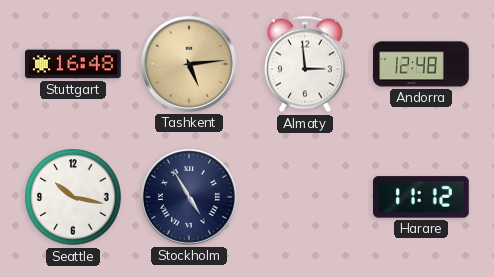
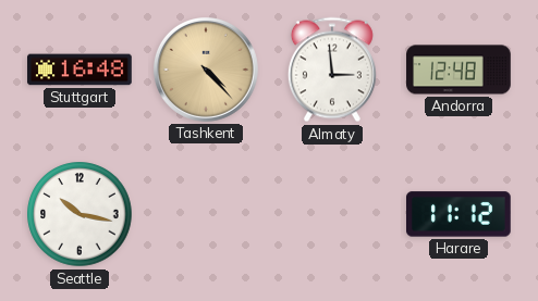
Tashkent: 5:14 -> 4:23
Stockholm: 4:55 -> none
